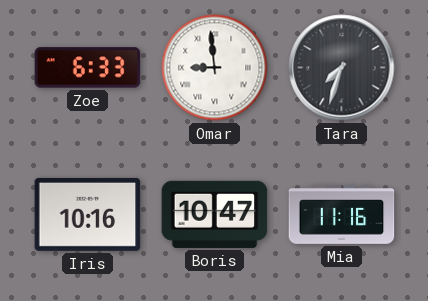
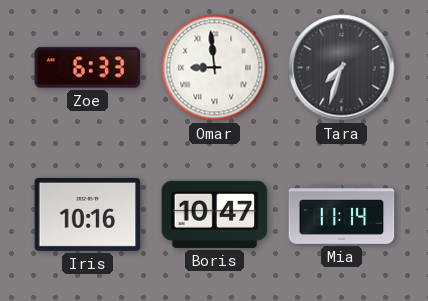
Mia: 11:16 -> 11:14
